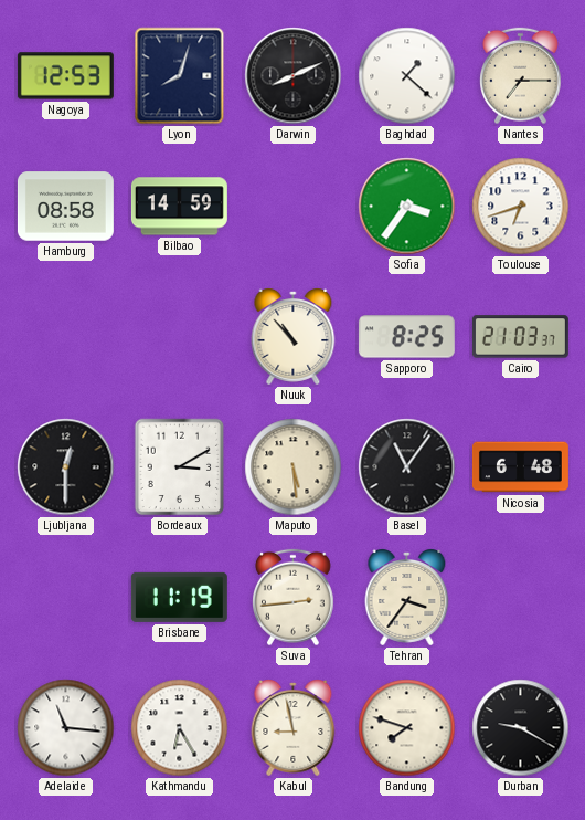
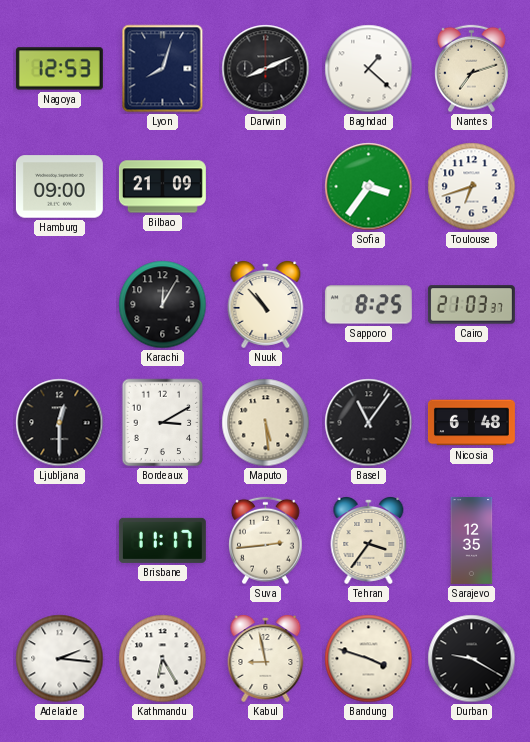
Nantes: 7:15 -> 7:12
Hamburg: 08:58 -> 09:00
Bilbao: 14:59 -> 21:09
Karachi: none -> 12:05
Brisbane: 11:19 -> 11:17
Sarajevo: none -> 12:35
Adelaide: 11:16 -> 2:16
Bandung: 7:48 -> 3:48
